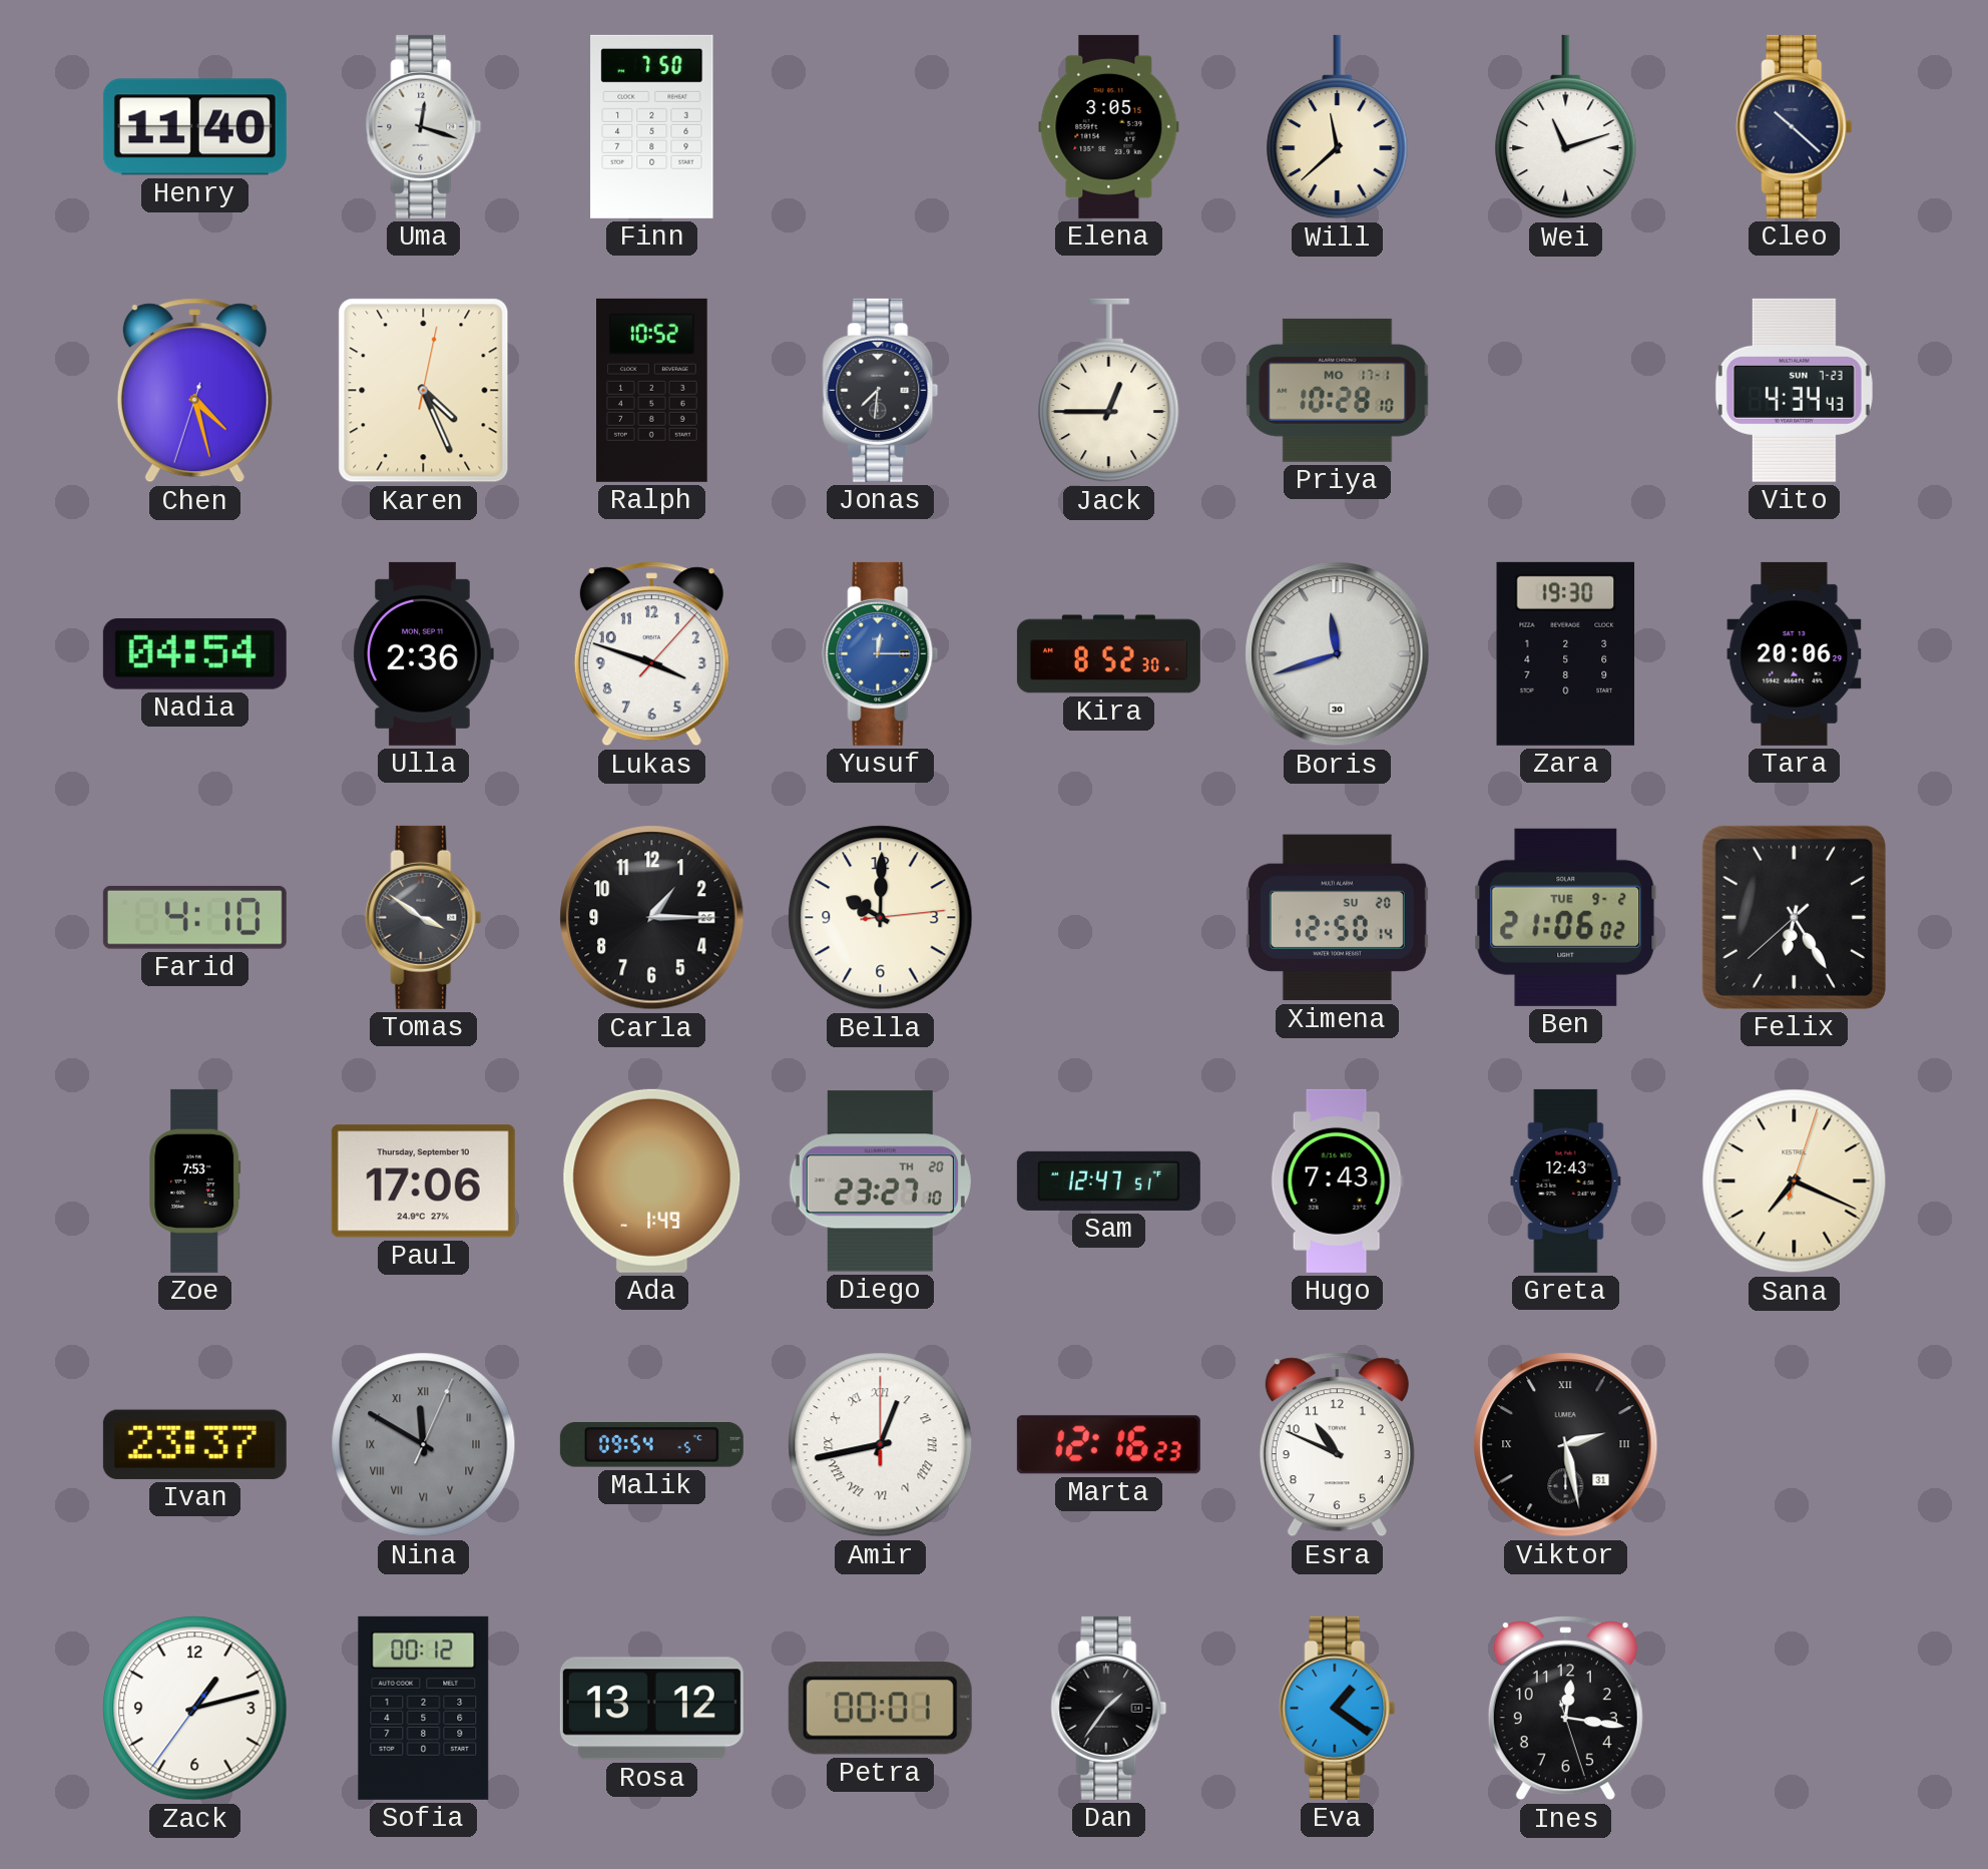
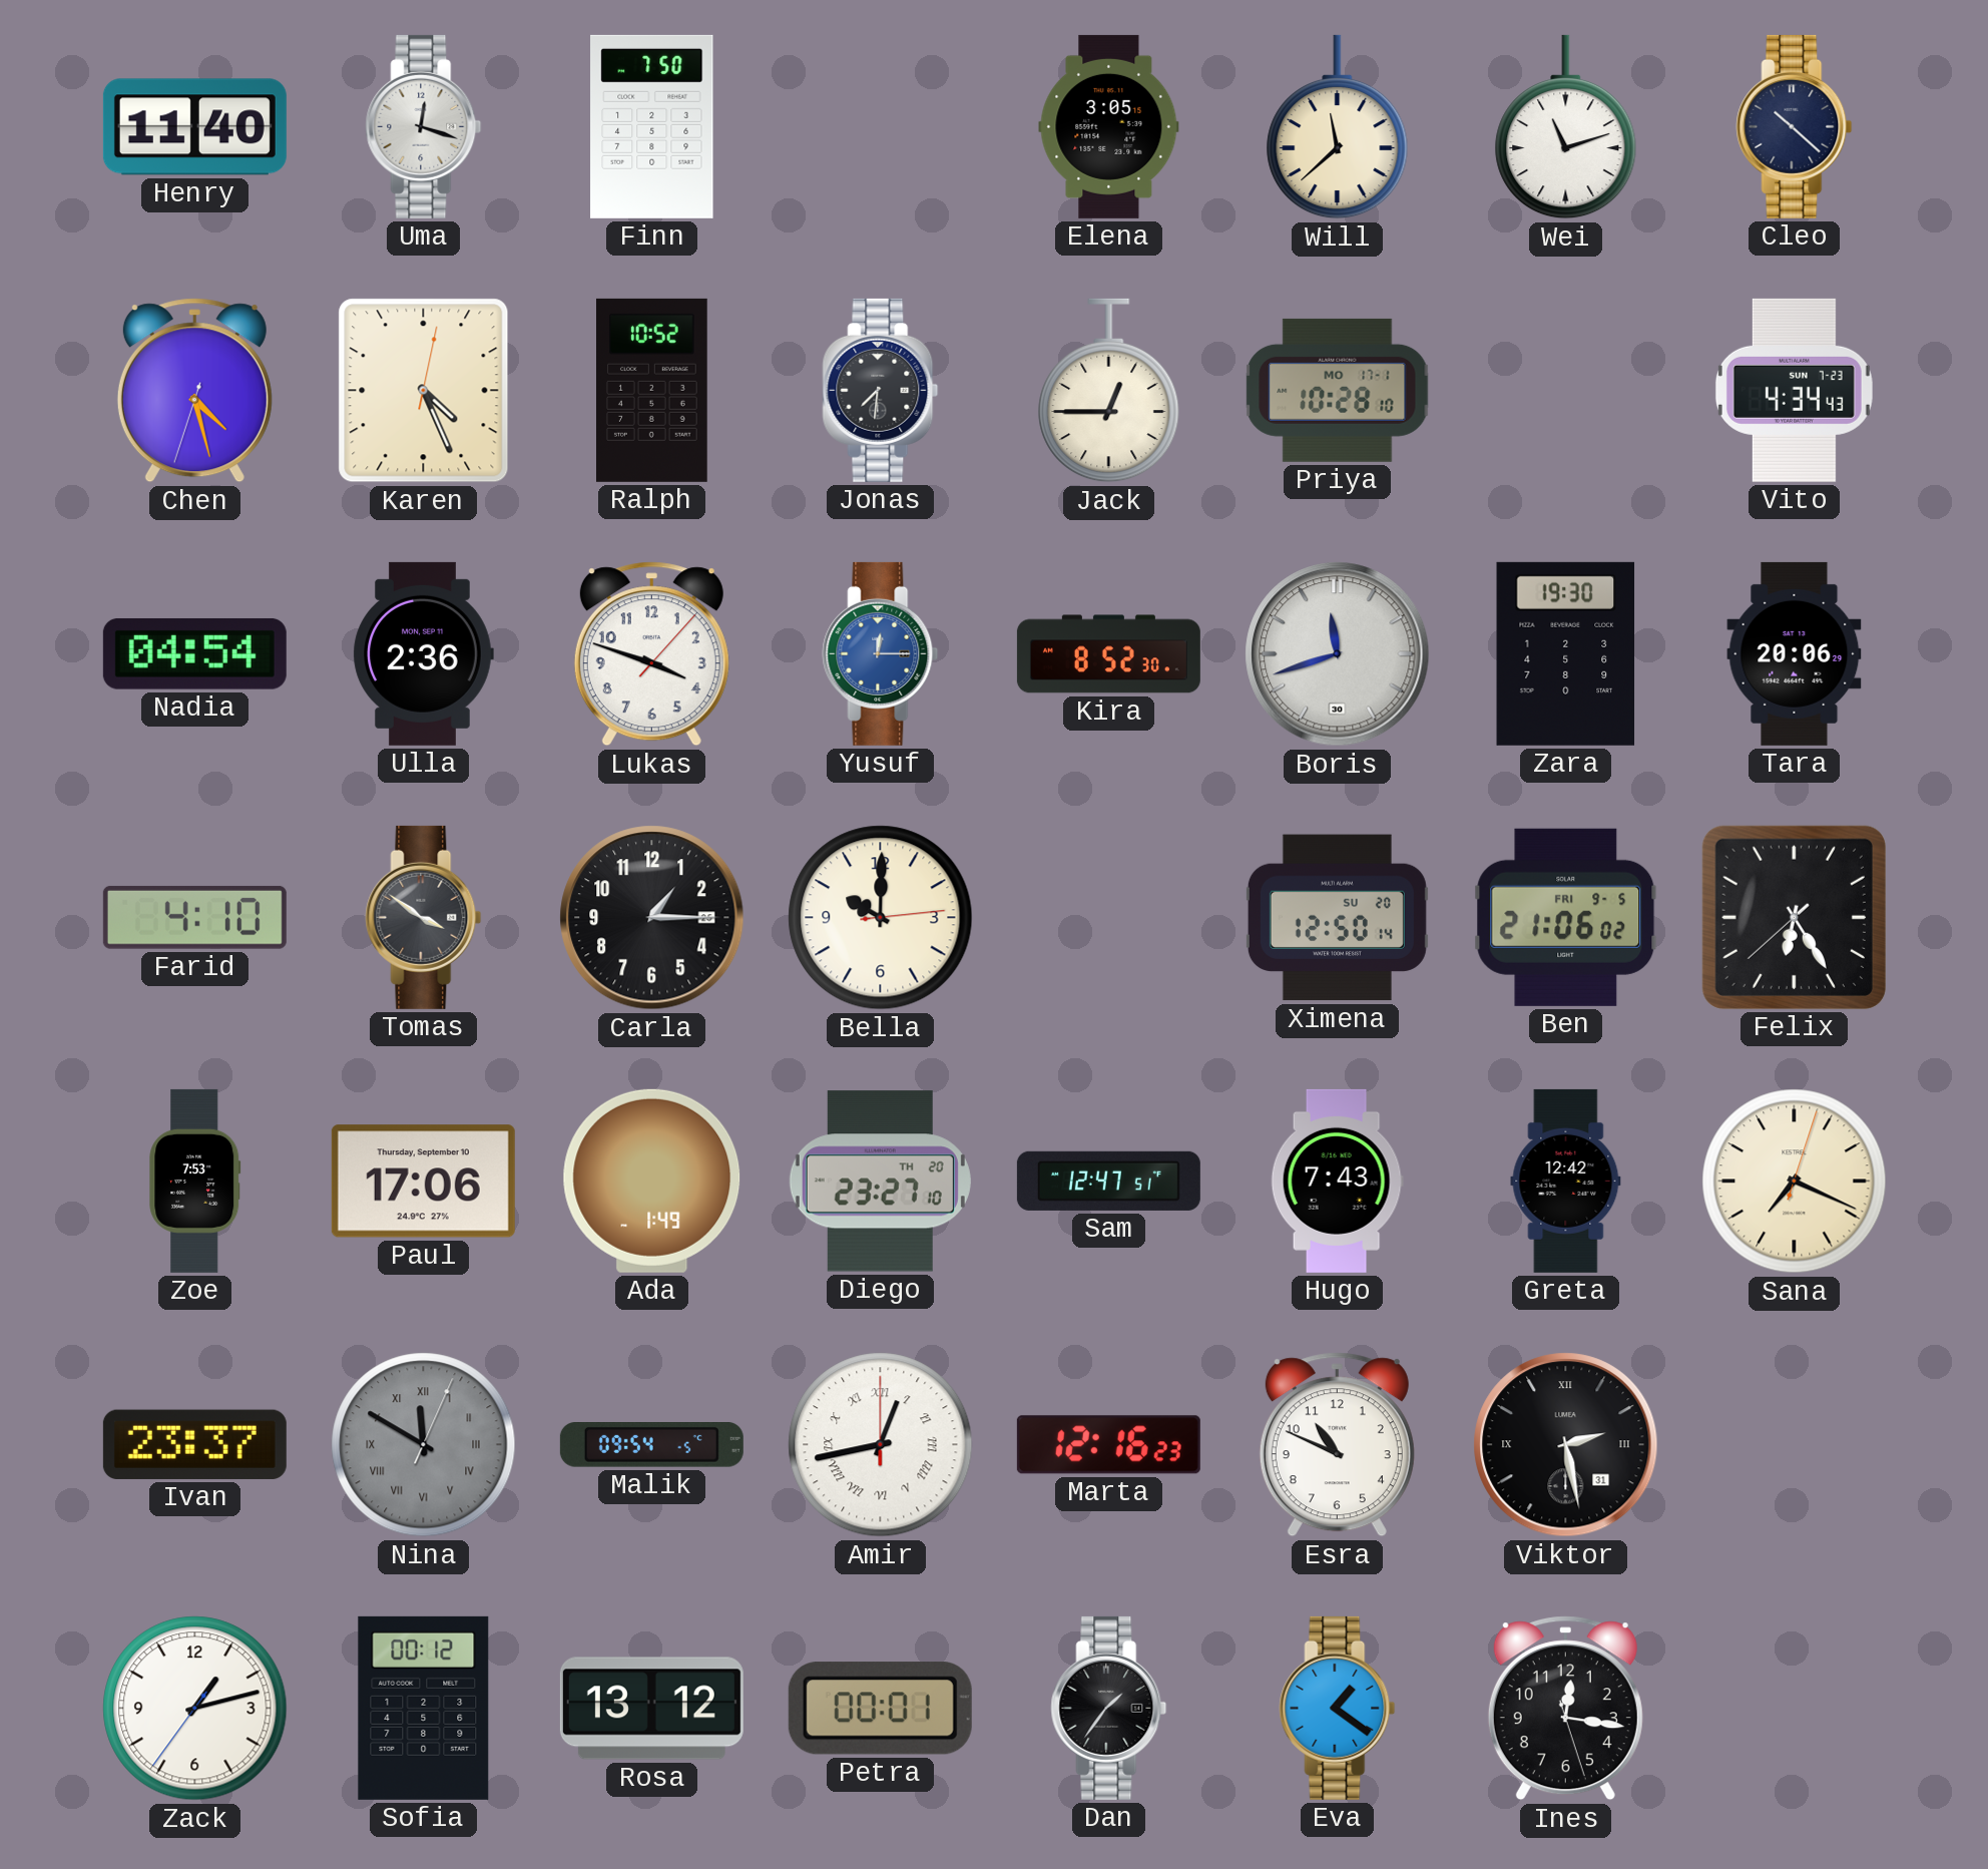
Ben date: TUE 9-2 -> FRI 9-5
Greta: 12:43 -> 12:42
